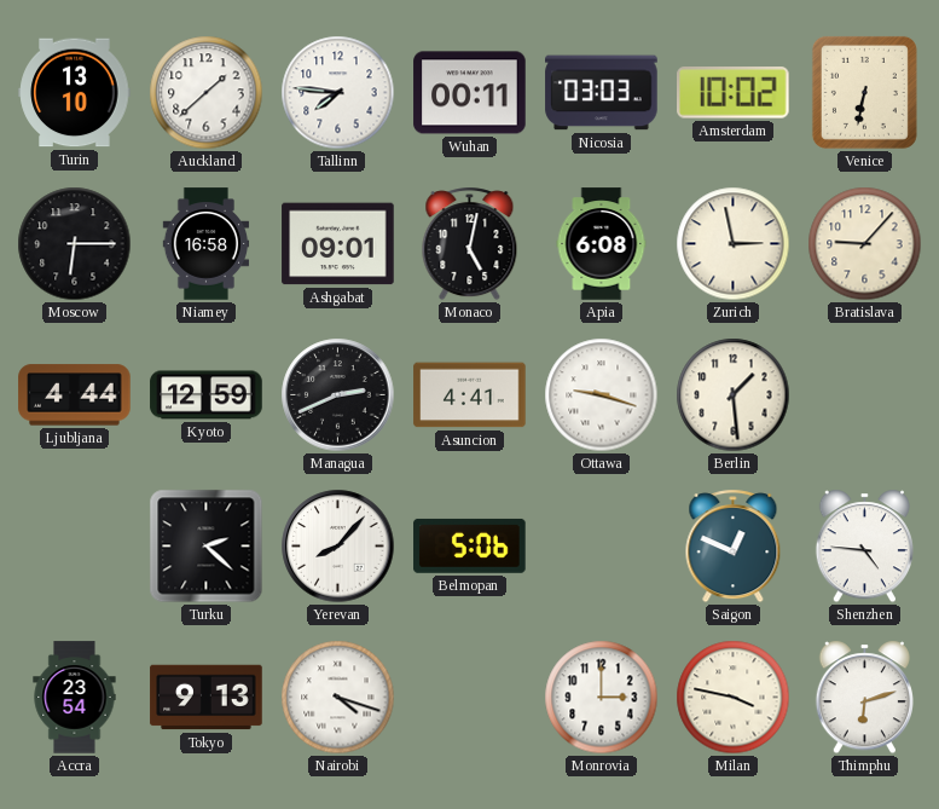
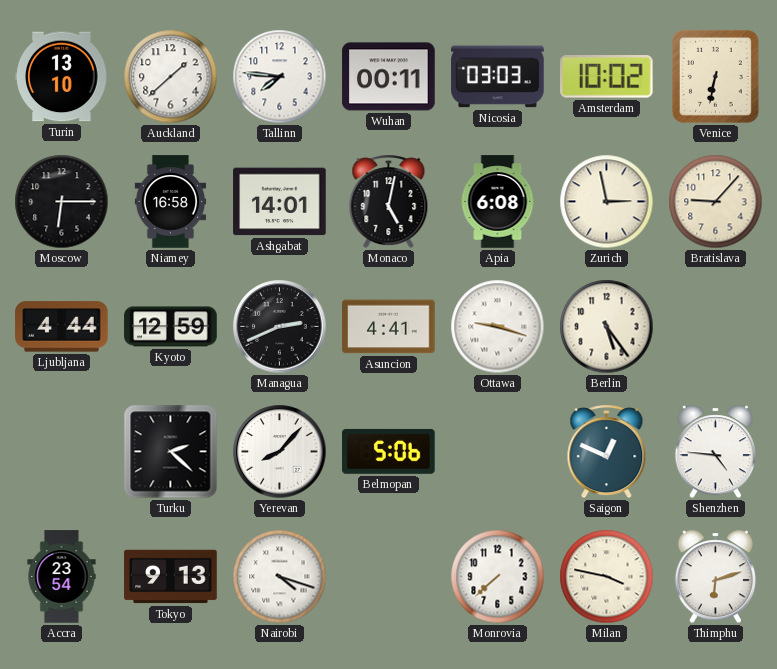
Ashgabat: 09:01 -> 14:01
Berlin: 1:29 -> 5:24
Monrovia: 3:00 -> 7:38
